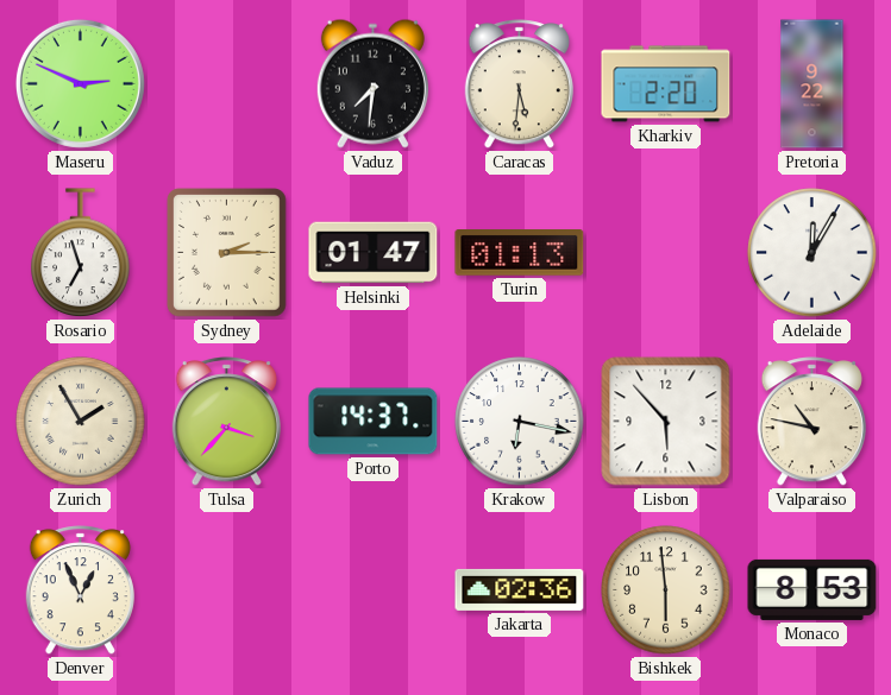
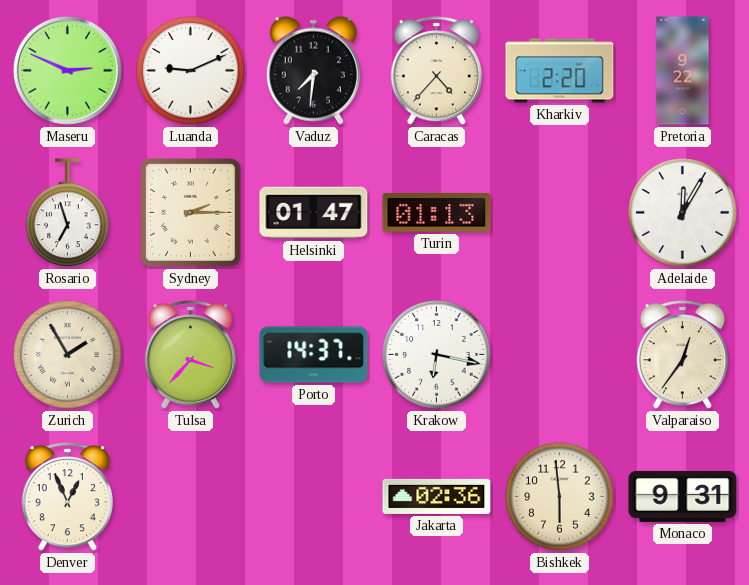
Luanda: none -> 9:11
Caracas: 5:31 -> 4:37
Lisbon: 5:53 -> none
Valparaiso: 10:47 -> 12:36
Monaco: 8:53 -> 9:31
